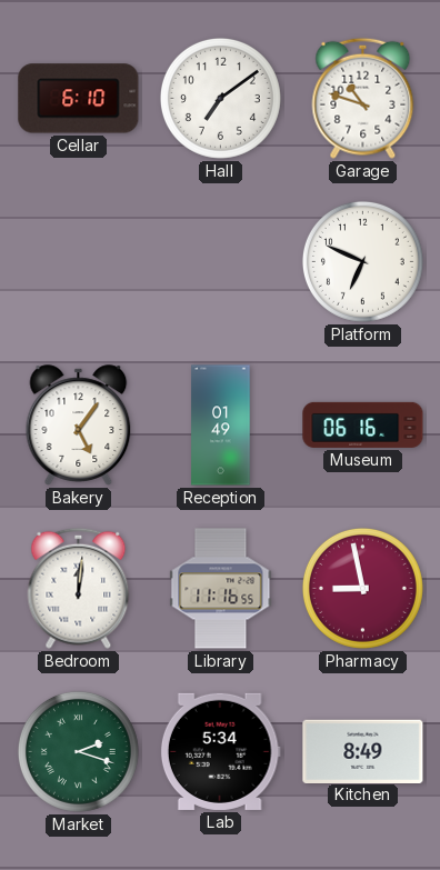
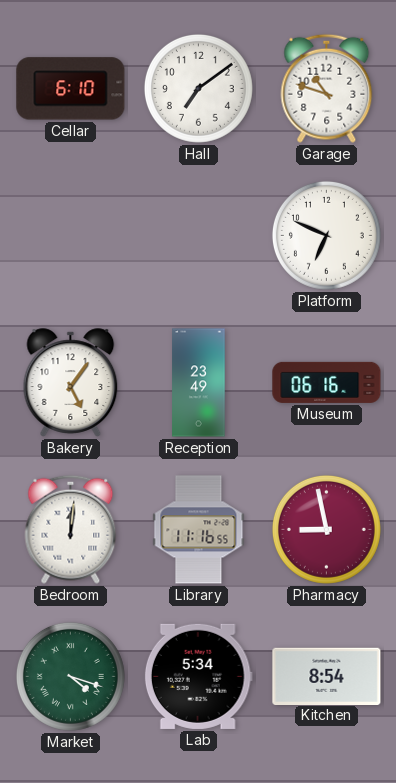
Reception: 01:49 -> 23:49
Market: 2:18 -> 4:18
Kitchen: 8:49 -> 8:54
